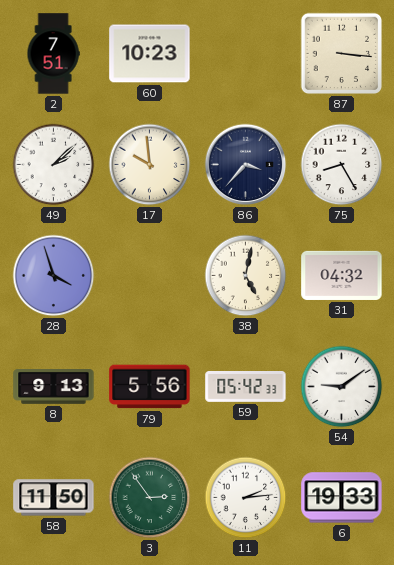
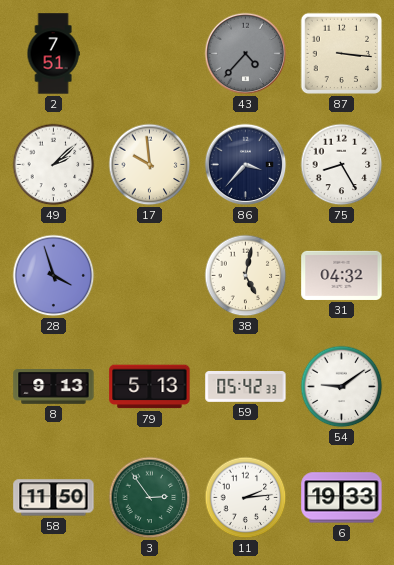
60: 10:23 -> none
43: none -> 4:37
79: 5:56 -> 5:13
